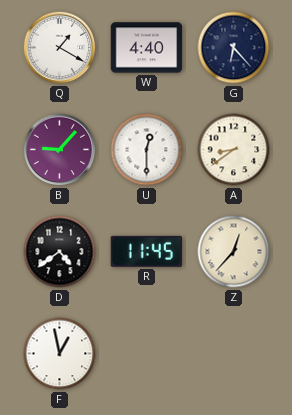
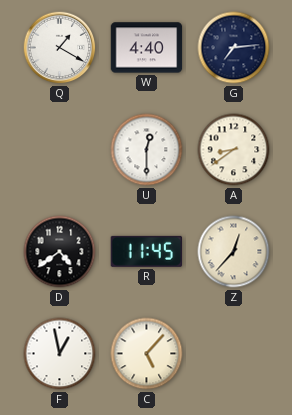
G: 6:23 -> 7:14
B: 9:07 -> none
C: none -> 5:07
